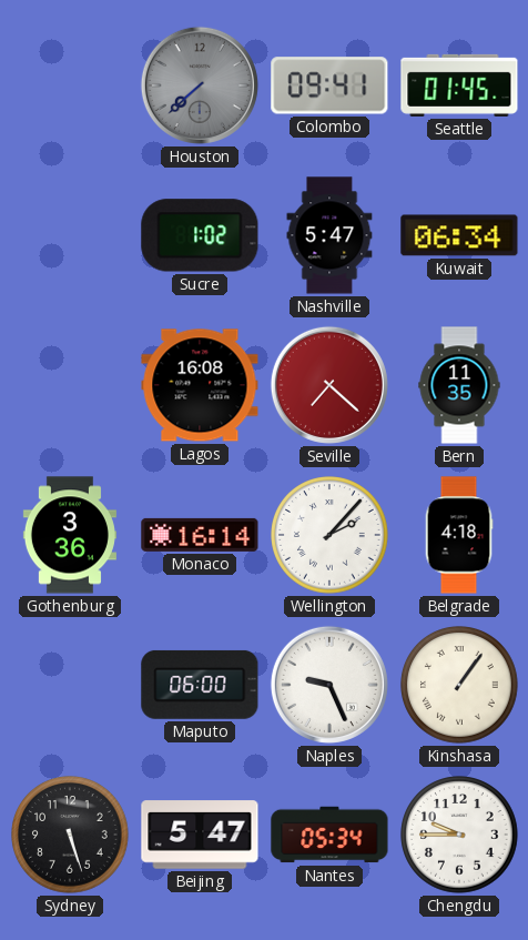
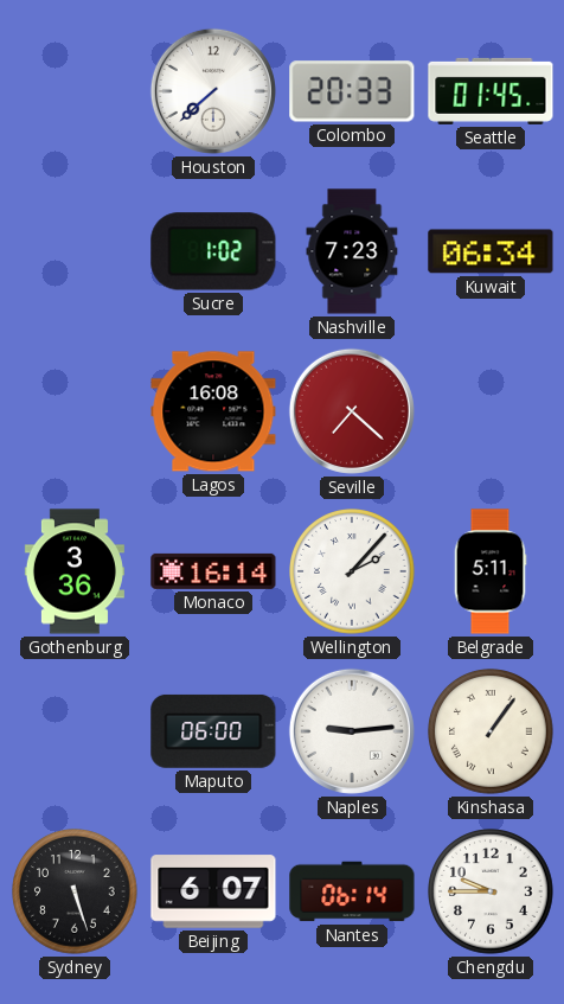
Houston dial: grey -> white
Colombo: 09:41 -> 20:33
Nashville: 5:47 -> 7:23
Bern: 11:35 -> none
Belgrade: 4:18 -> 5:11
Naples: 9:26 -> 9:14
Beijing: 5:47 -> 6:07
Nantes: 05:34 -> 06:14
